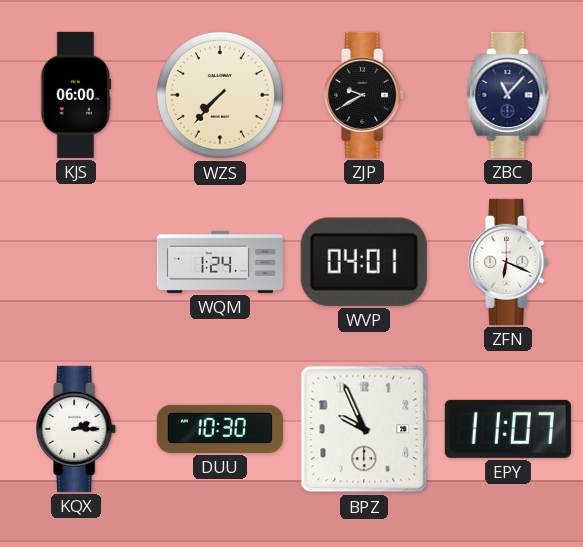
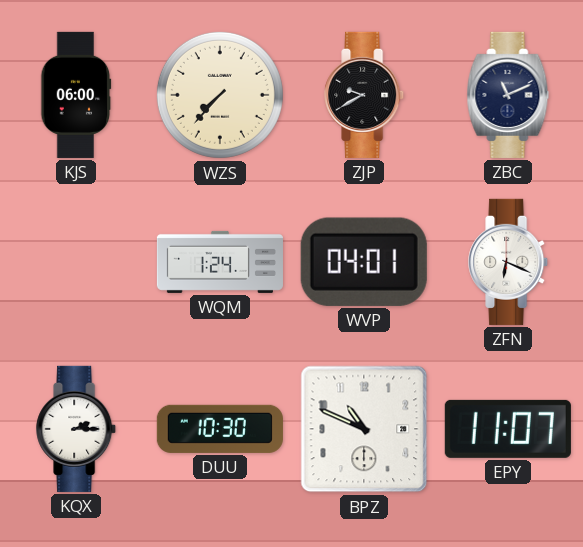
ZBC: 11:07 -> 11:11
BPZ: 9:56 -> 10:49
